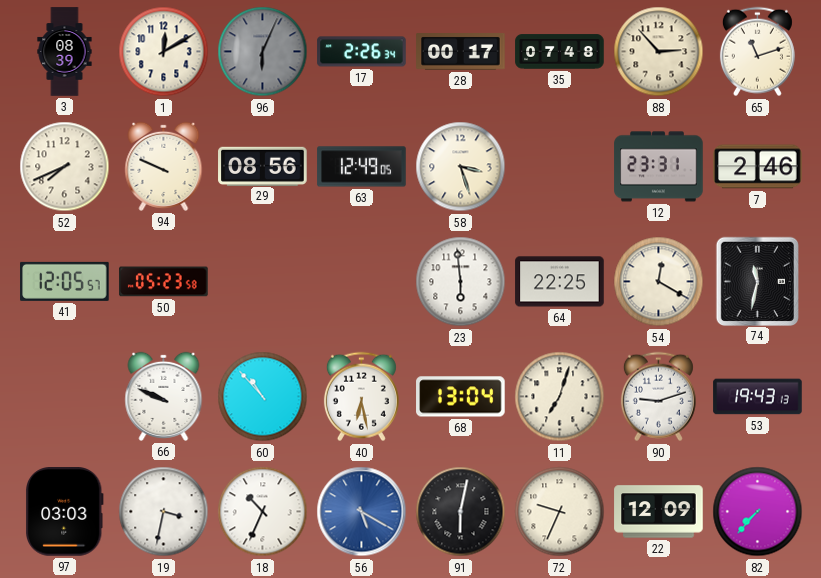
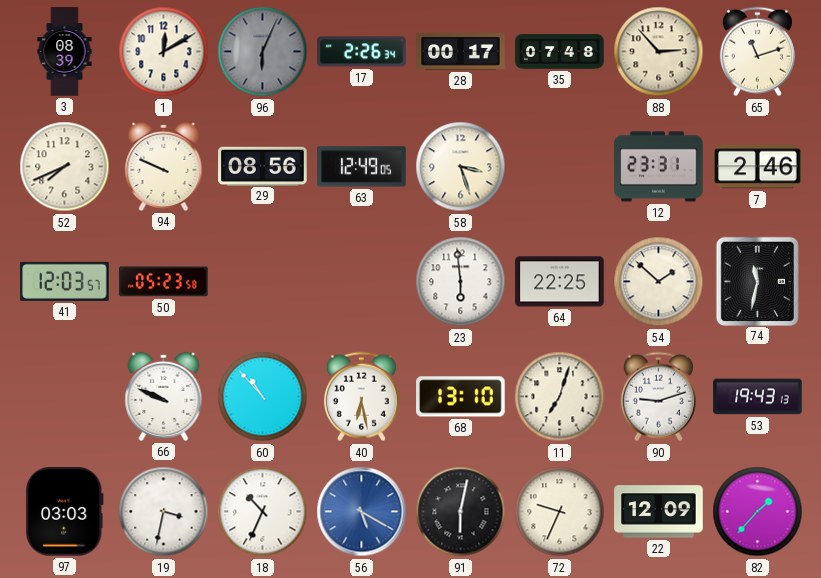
41: 12:05 -> 12:03
54: 12:20 -> 1:52
68: 13:04 -> 13:10
82: 7:37 -> 1:37
